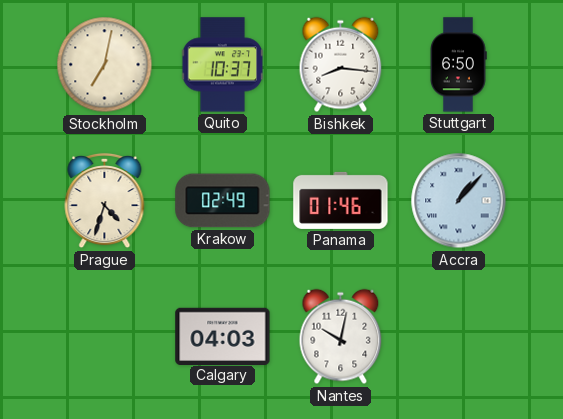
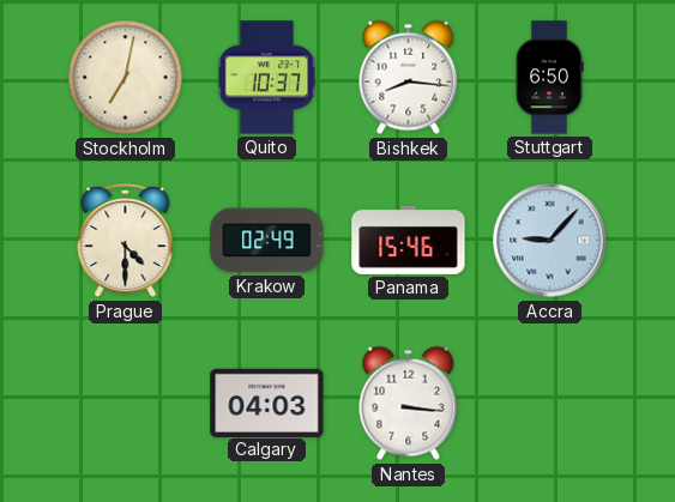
Prague: 4:33 -> 4:30
Panama: 01:46 -> 15:46
Accra: 1:07 -> 9:07
Nantes: 10:02 -> 3:16
